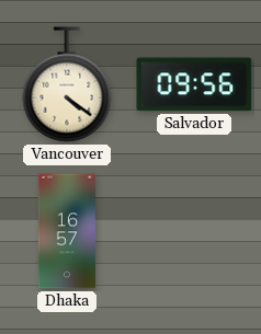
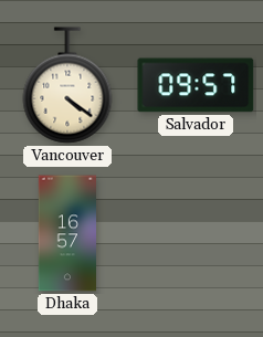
Salvador: 09:56 -> 09:57
